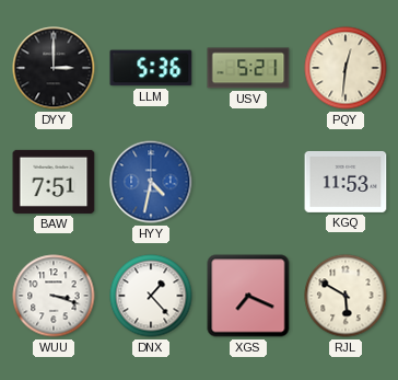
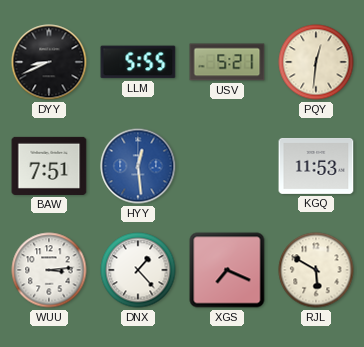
DYY: 3:00 -> 8:41
LLM: 5:36 -> 5:55
HYY: 4:32 -> 12:29
WUU: 3:18 -> 3:14
